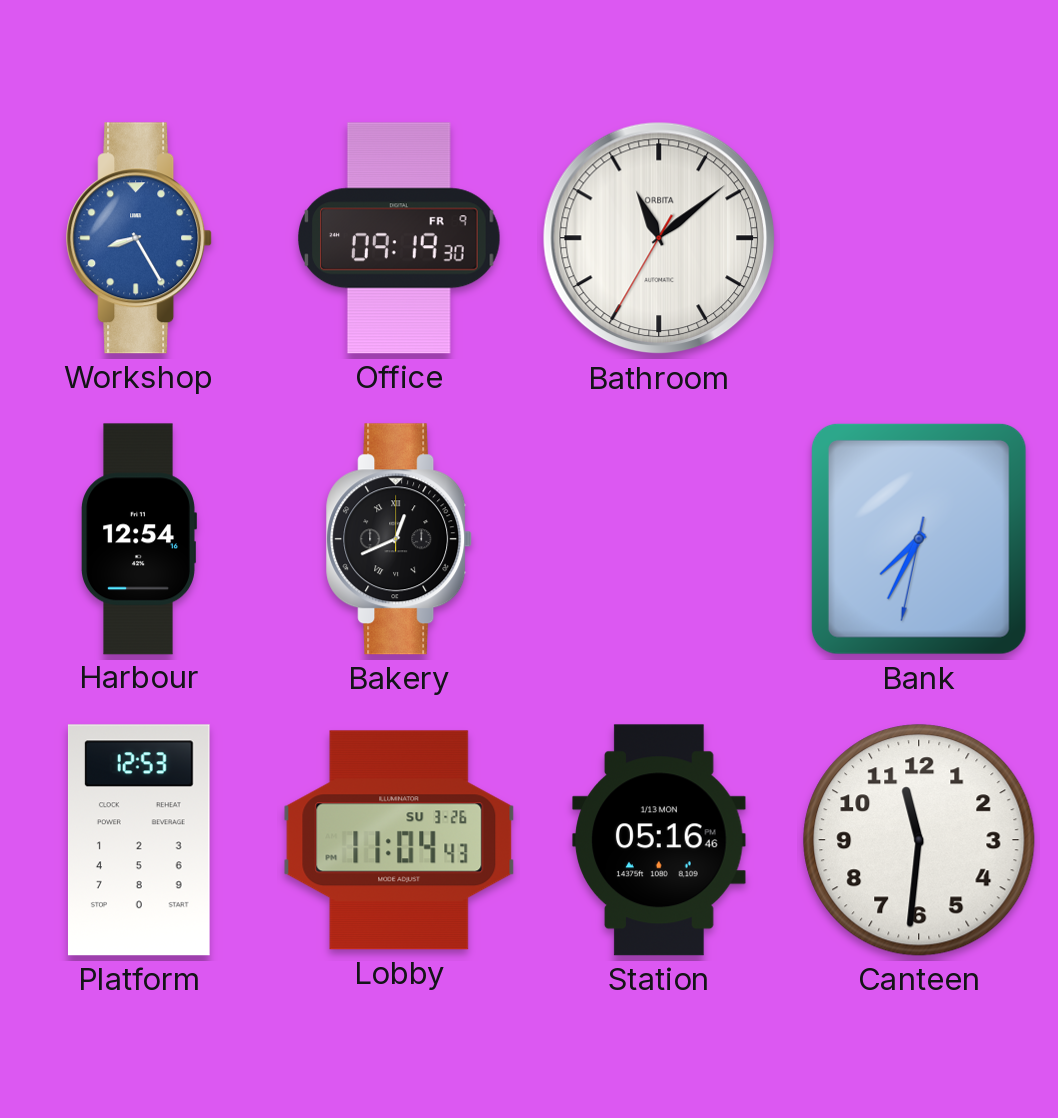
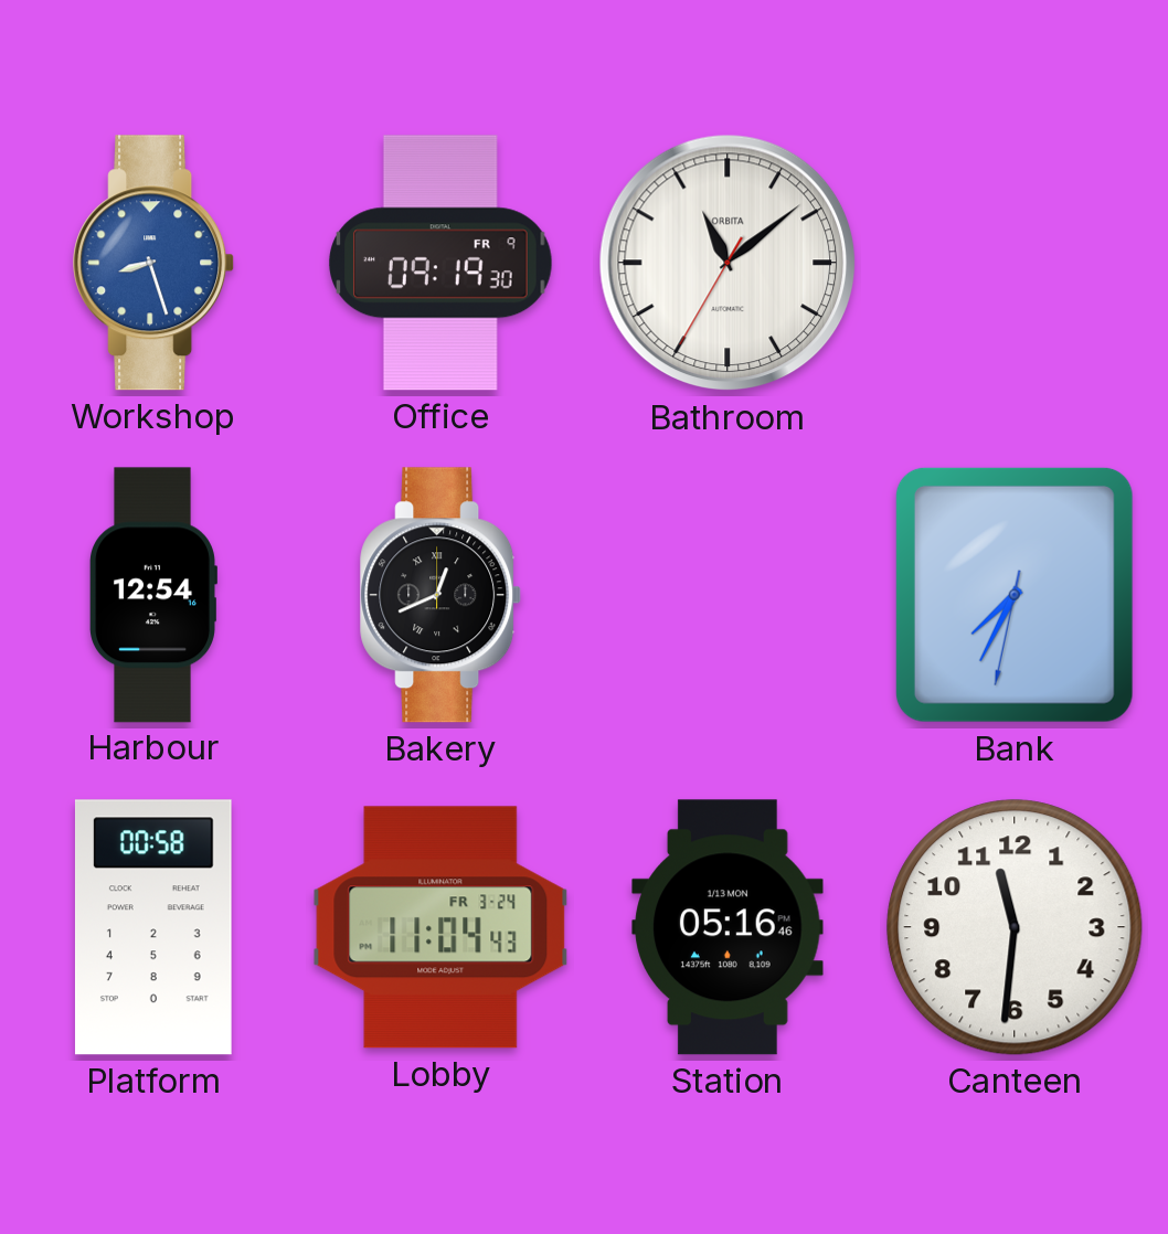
Workshop: 8:25 -> 8:27
Platform: 12:53 -> 00:58
Lobby date: SU 3-26 -> FR 3-24
